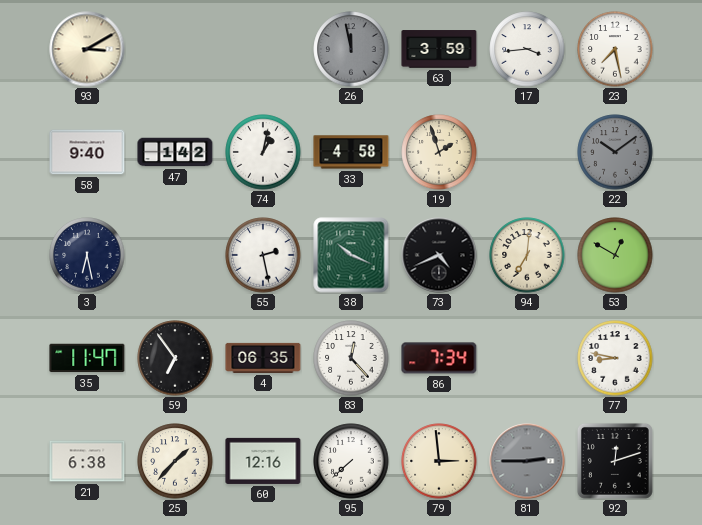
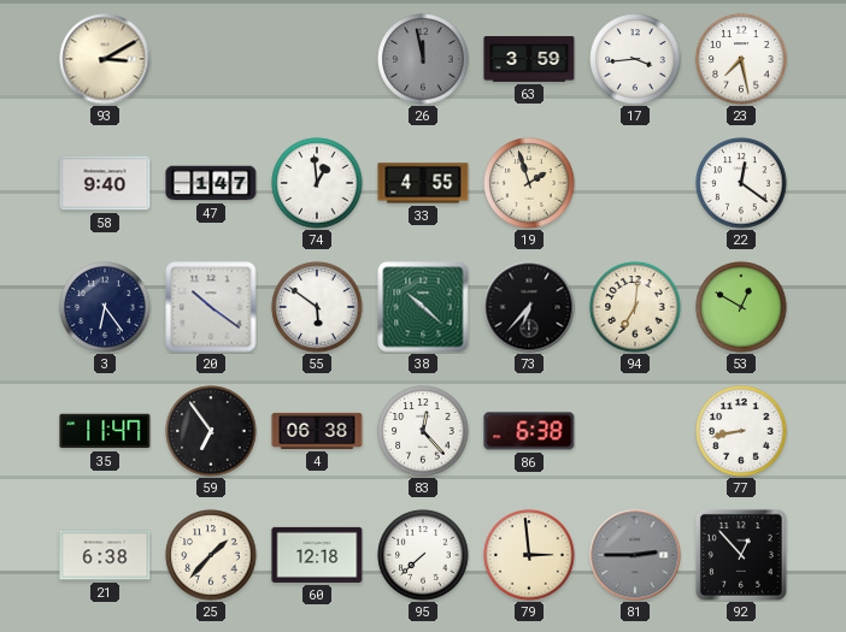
47: 1:42 -> 1:47
74: 1:02 -> 12:59
33: 4:58 -> 4:55
22: 10:09 -> 12:21
22 dial: grey -> white
3: 6:28 -> 6:24
20: none -> 10:21
55: 2:28 -> 5:51
38: 10:19 -> 10:22
73: 4:41 -> 6:37
4: 06:35 -> 06:38
86: 7:34 -> 6:38
77: 8:47 -> 8:43
60: 12:16 -> 12:18
92: 12:12 -> 12:53
